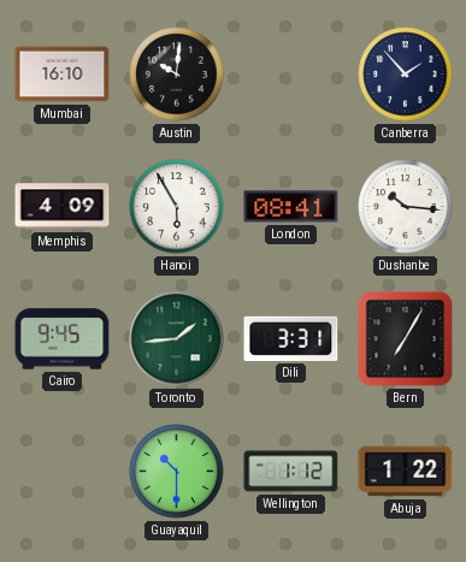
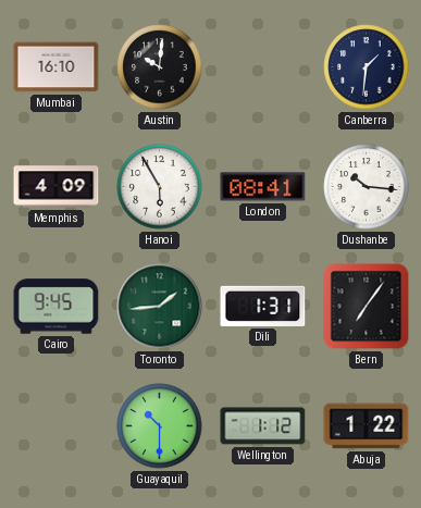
Canberra: 1:53 -> 1:31
Dili: 3:31 -> 1:31
Bern: 7:05 -> 7:06
